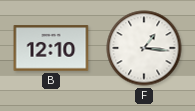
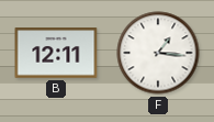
B: 12:10 -> 12:11
